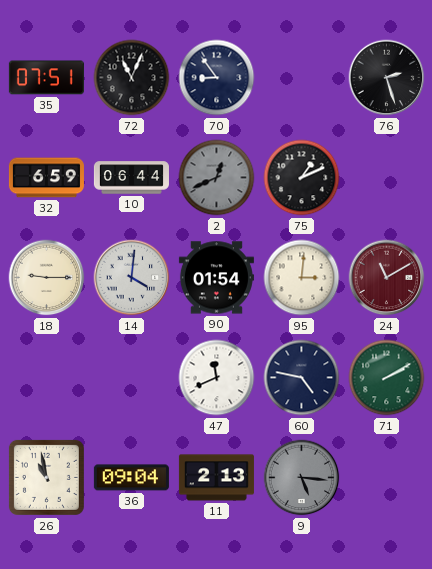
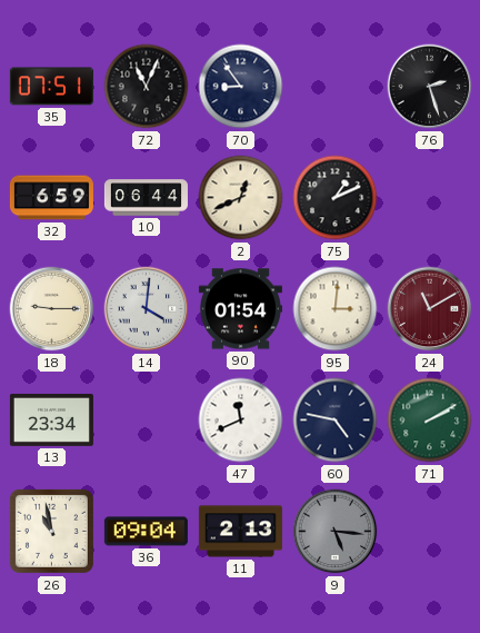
2 dial: grey -> cream
13: none -> 23:34
